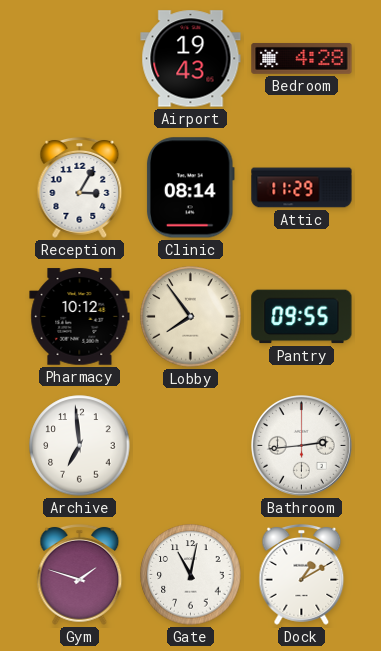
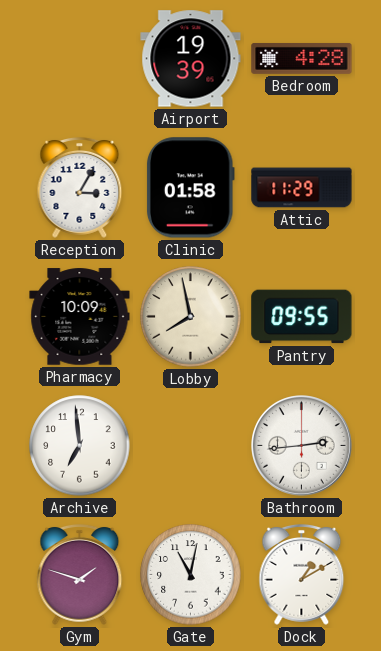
Airport: 19:43 -> 19:39
Clinic: 08:14 -> 01:58
Pharmacy: 10:12 -> 10:09
Lobby: 7:54 -> 7:58
